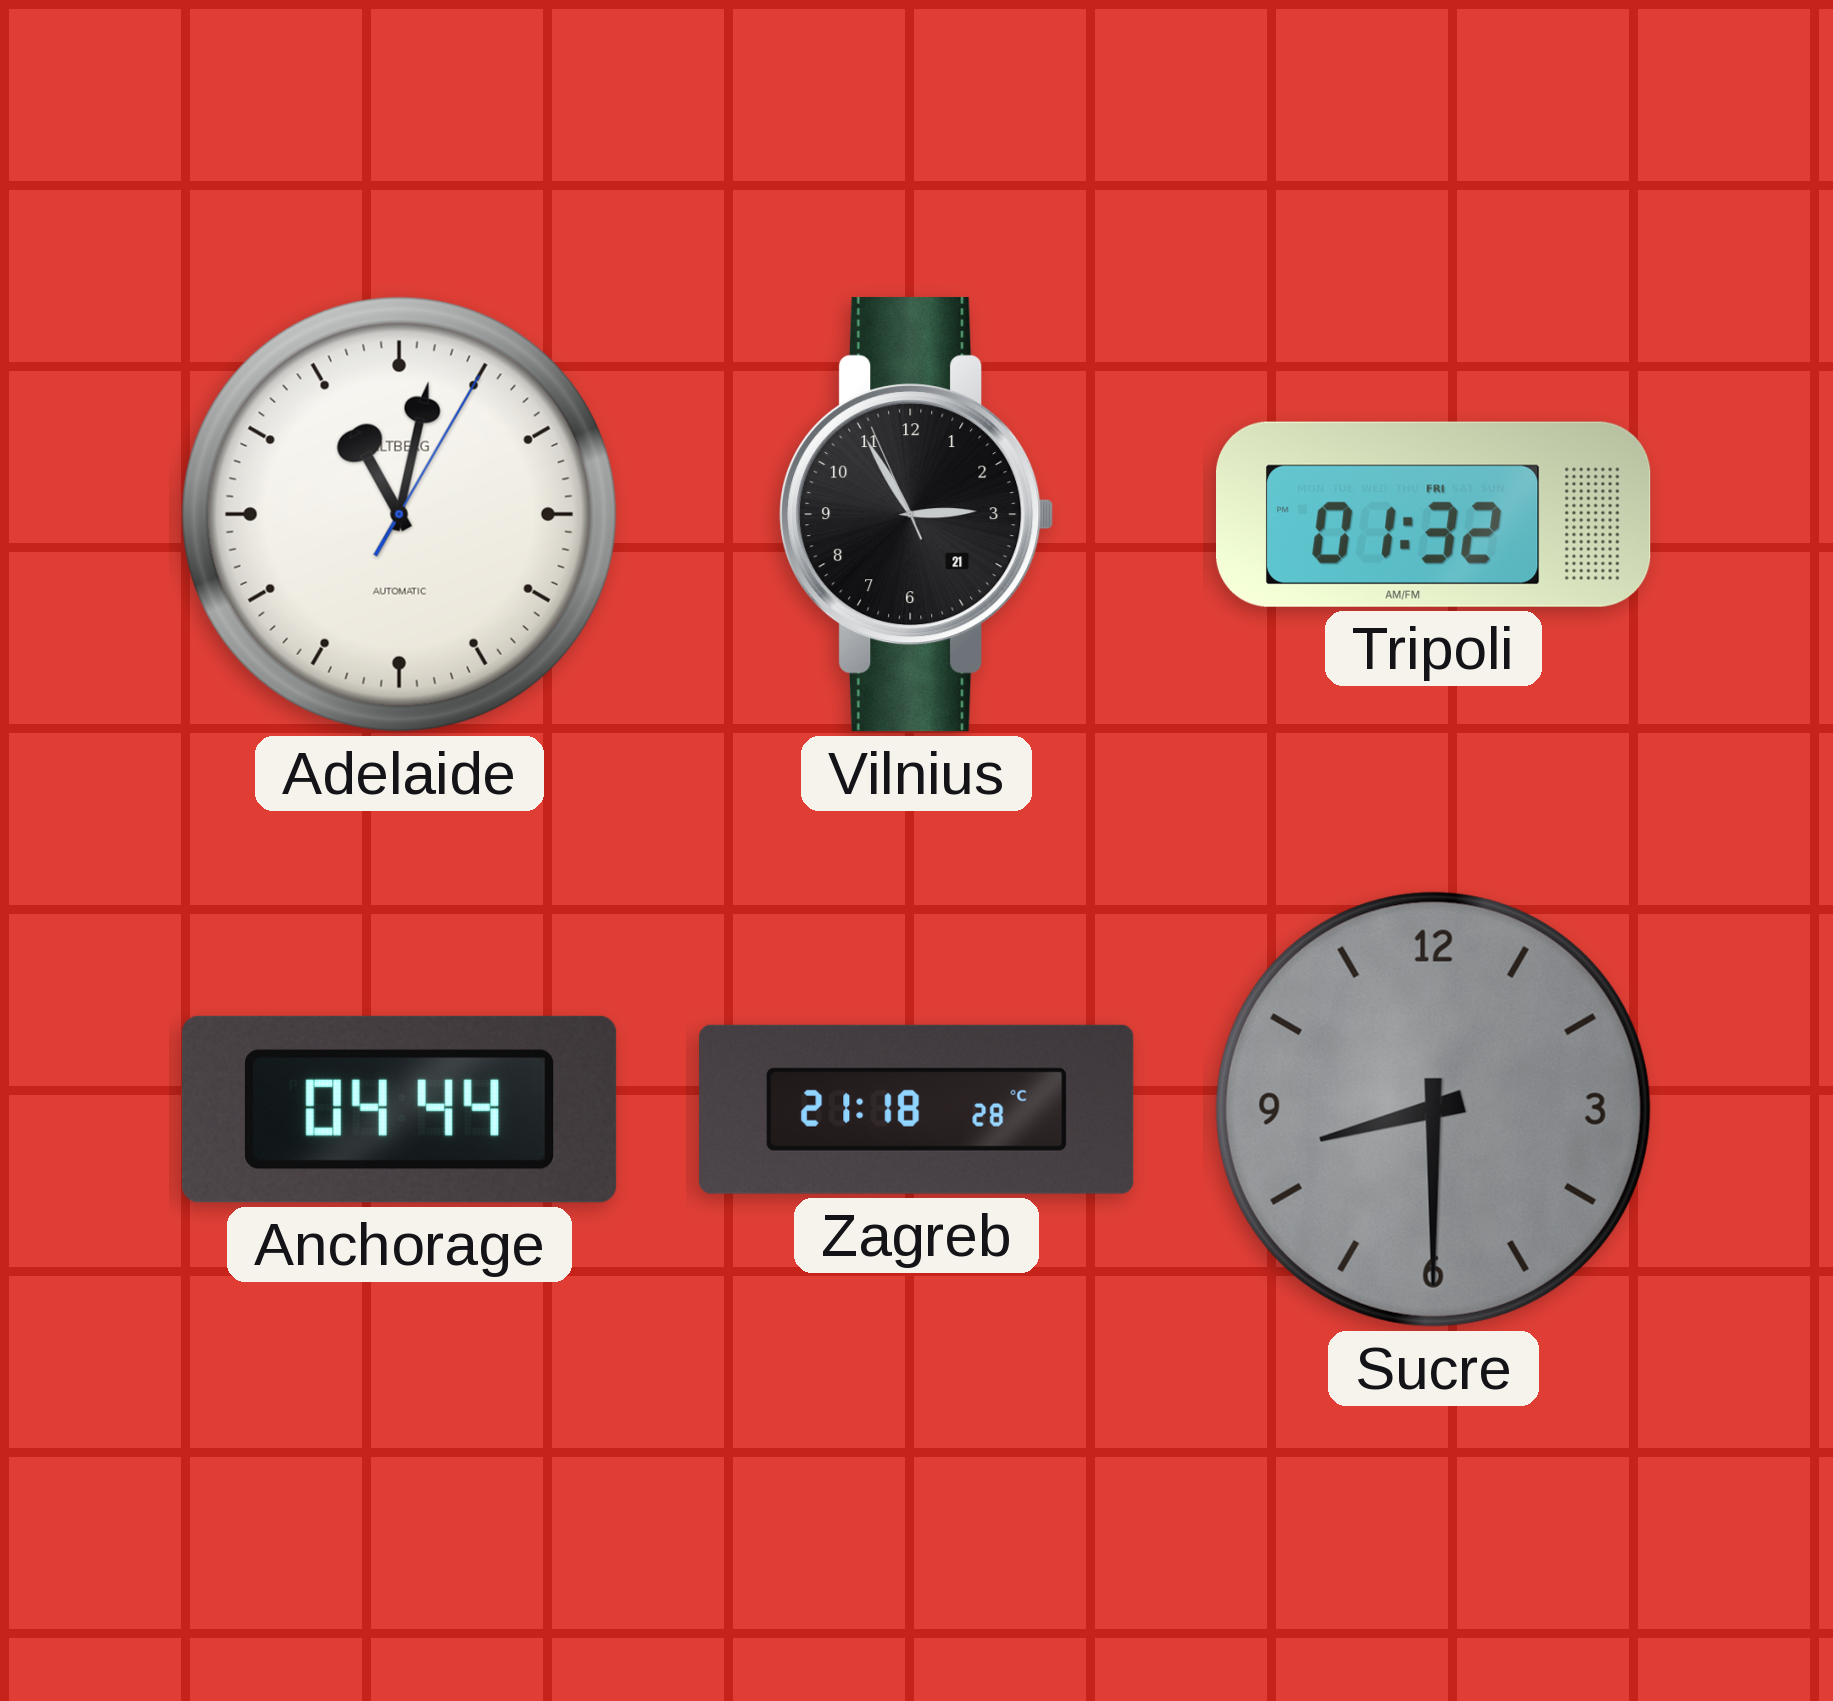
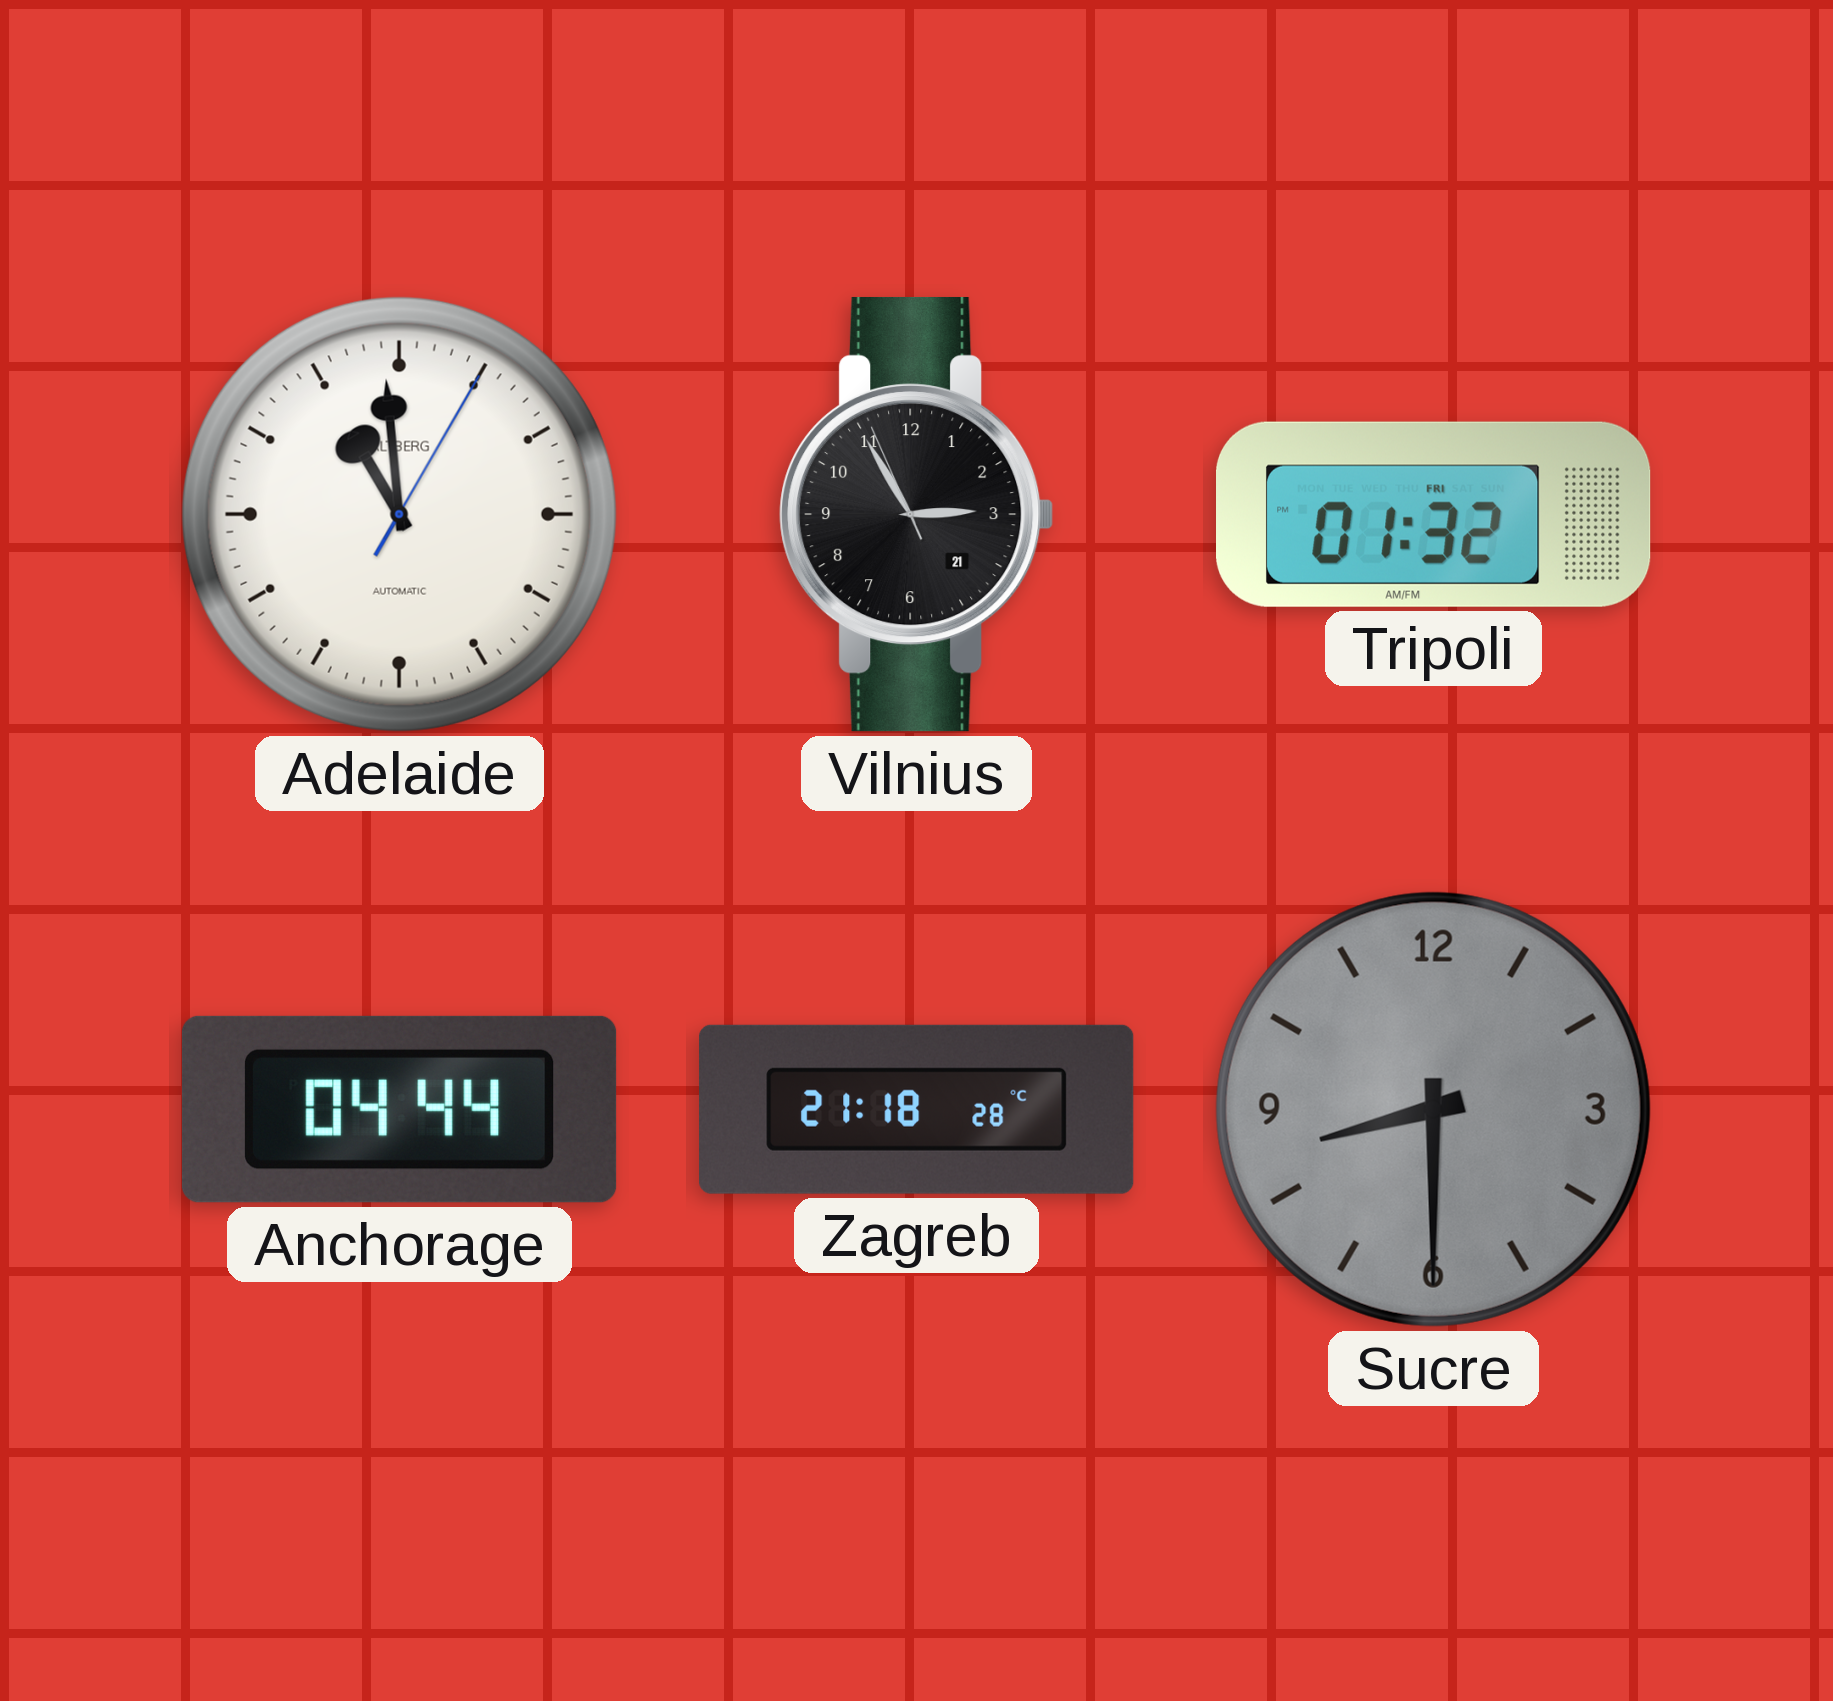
Adelaide: 11:02 -> 10:59
